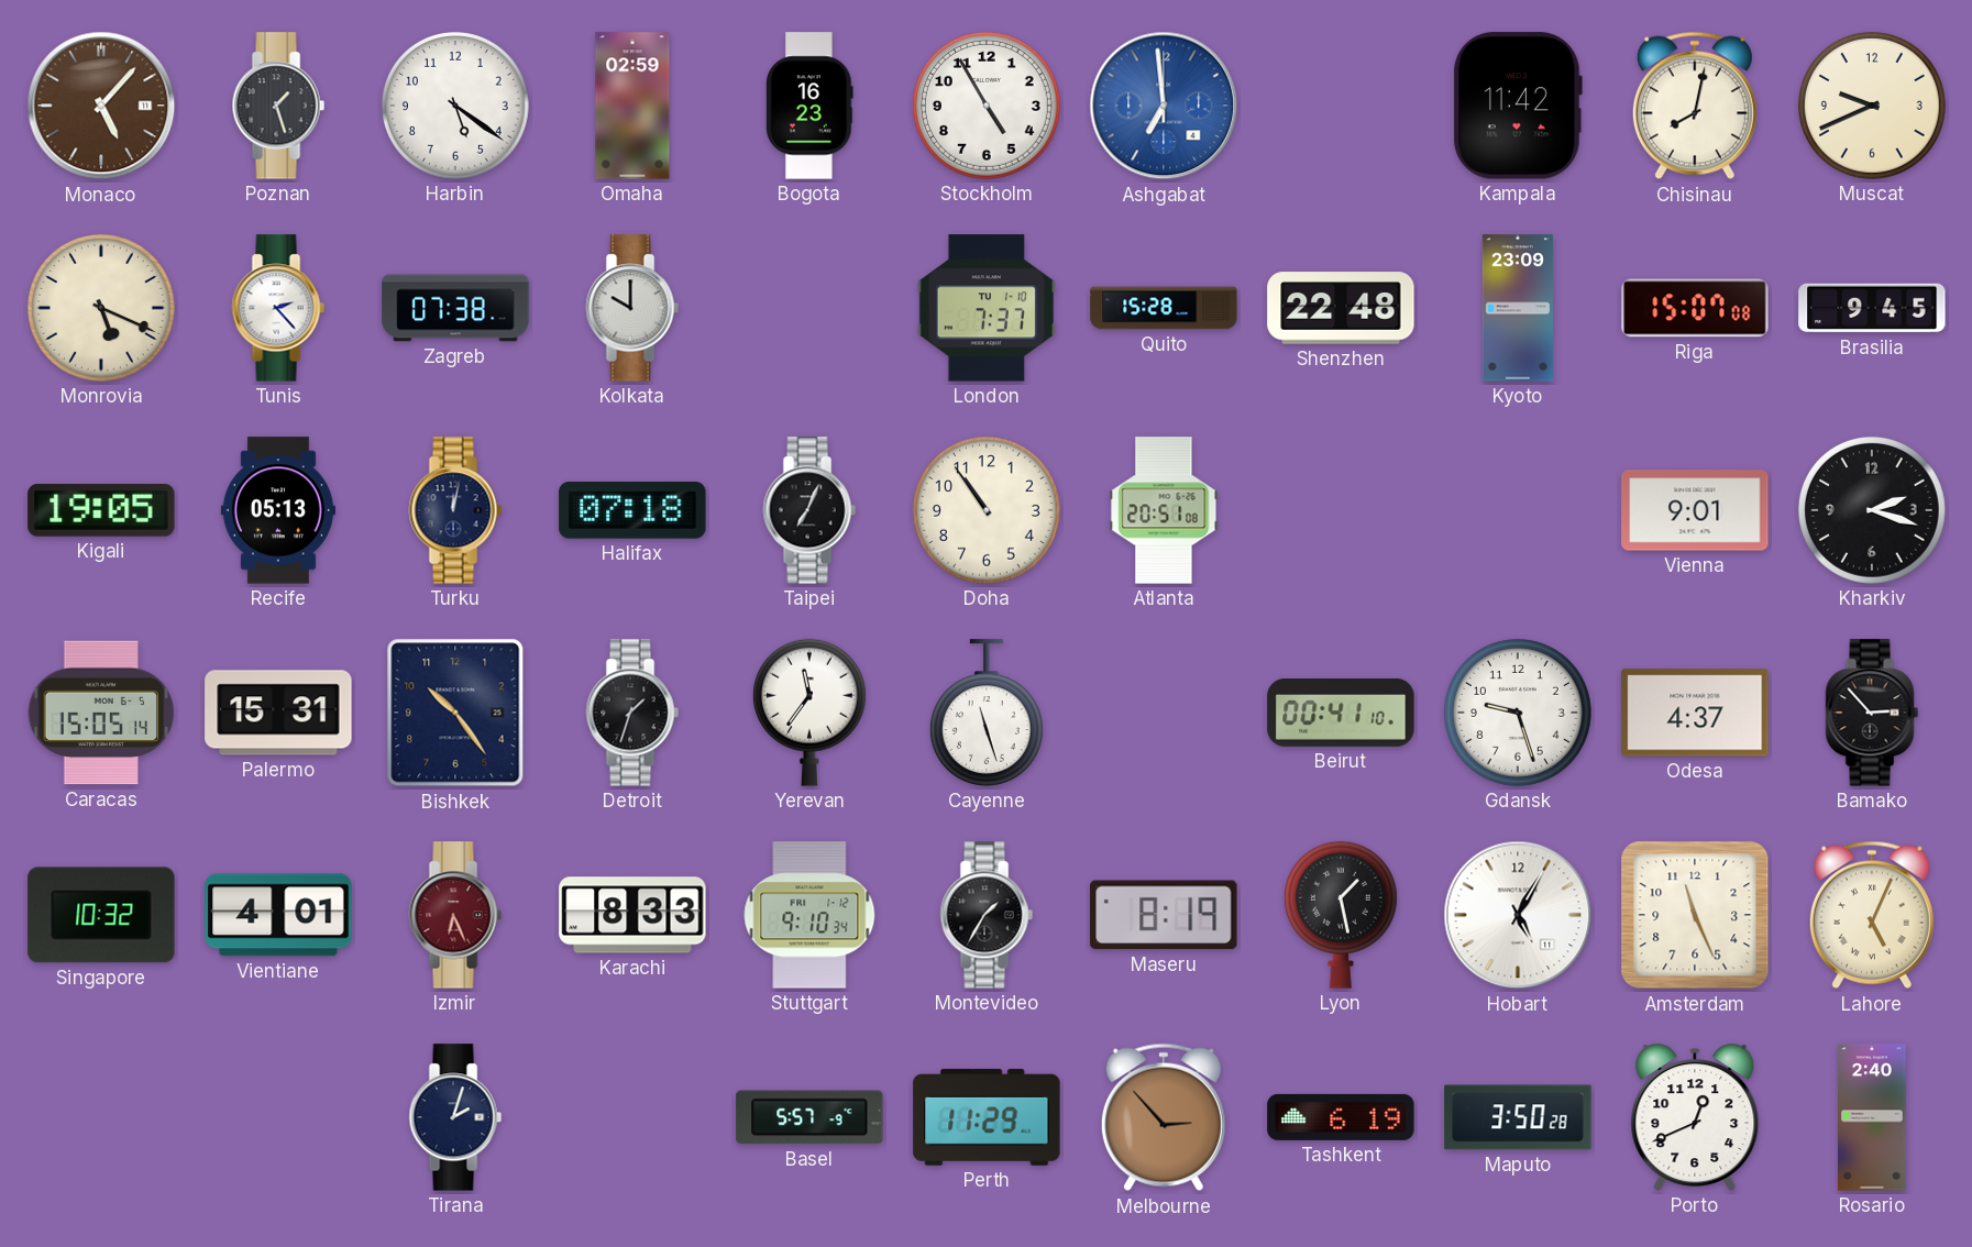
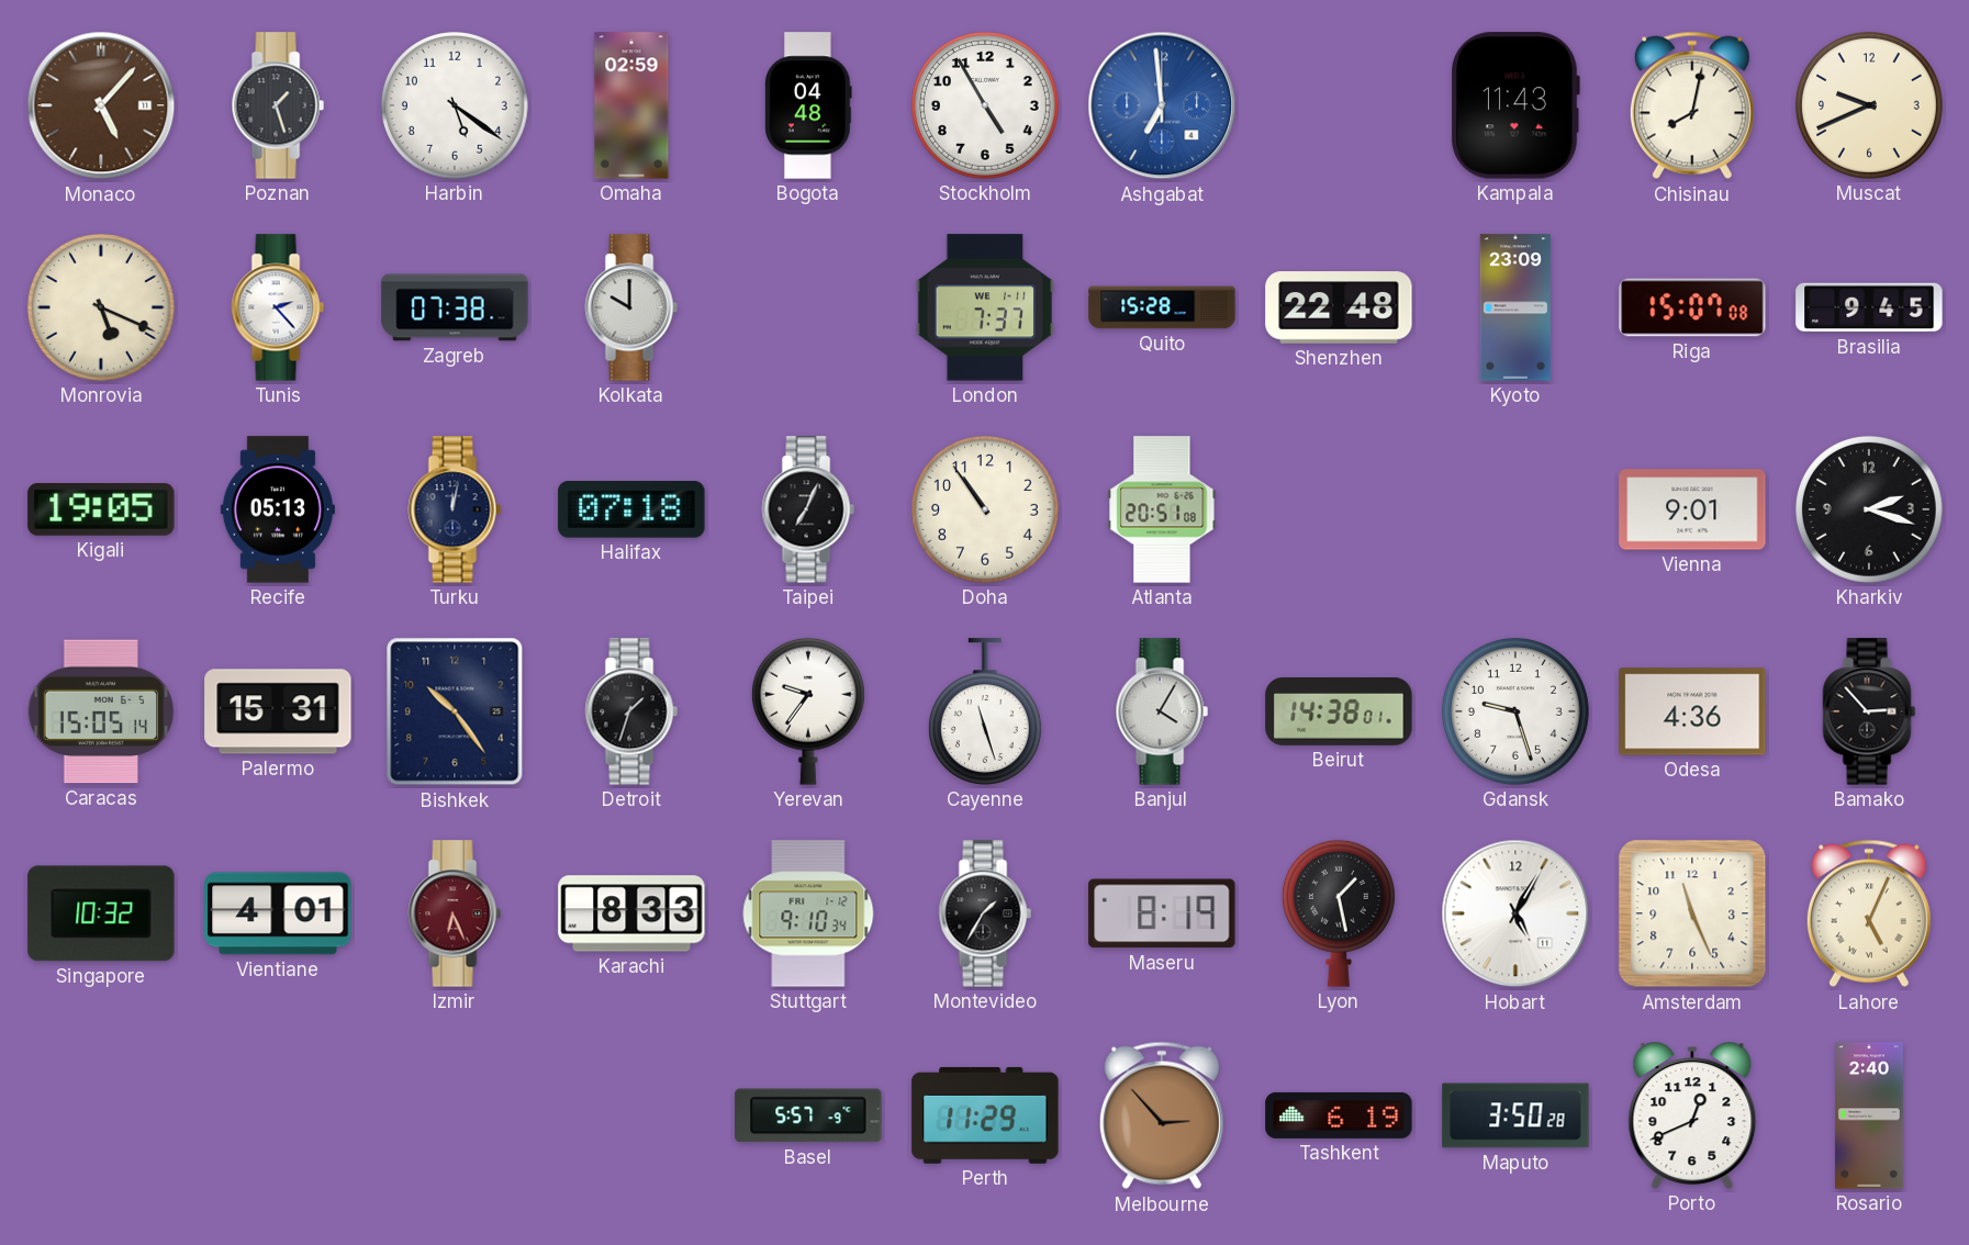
Bogota: 16:23 -> 04:48
Kampala: 11:42 -> 11:43
London date: TU 1-10 -> WE 1-11
Yerevan: 11:36 -> 9:36
Banjul: none -> 4:05
Beirut: 00:41 -> 14:38
Odesa: 4:37 -> 4:36
Tirana: 2:03 -> none
